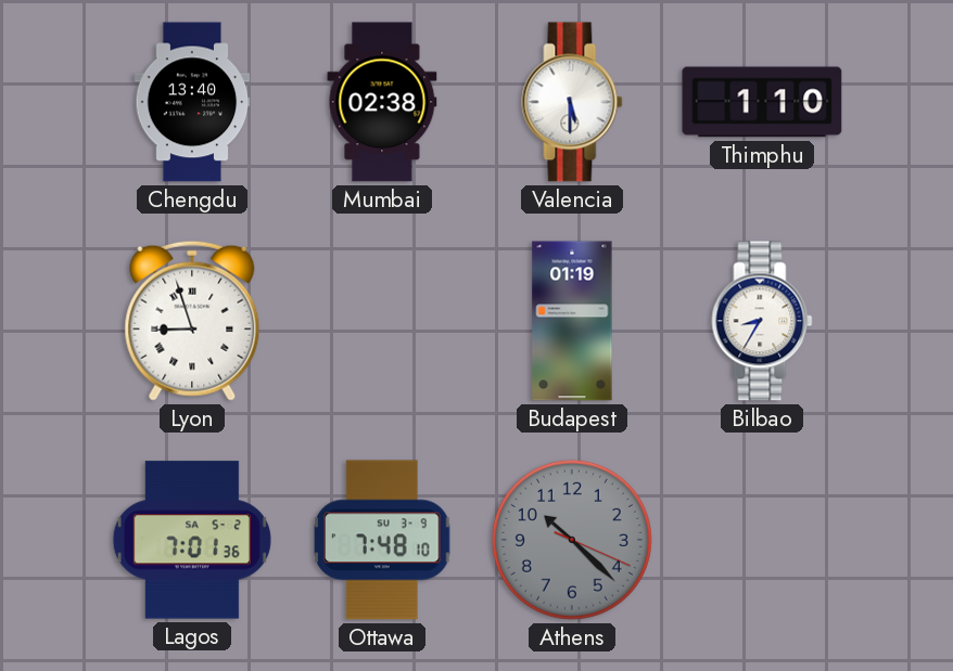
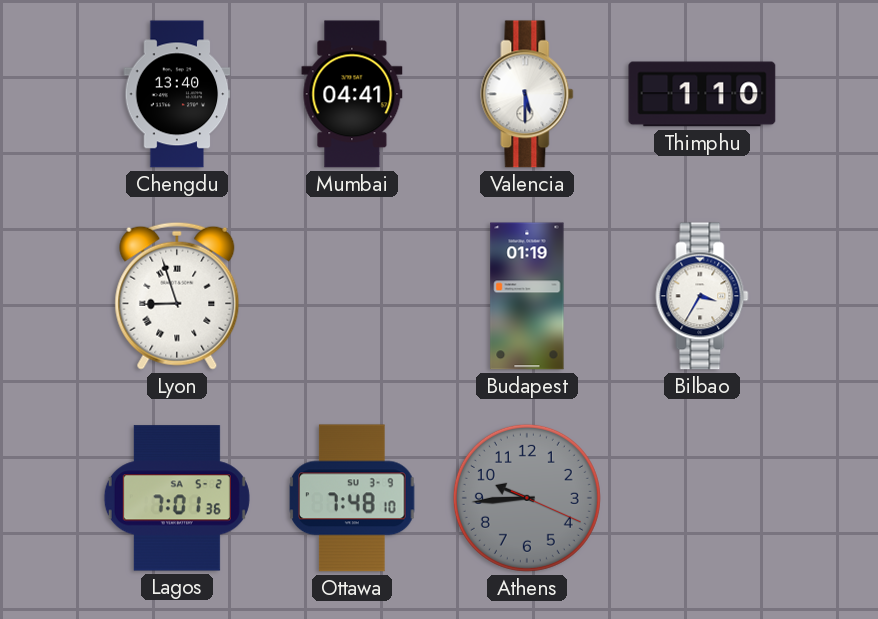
Mumbai: 02:38 -> 04:41
Bilbao: 8:35 -> 3:35
Athens: 10:22 -> 9:44
